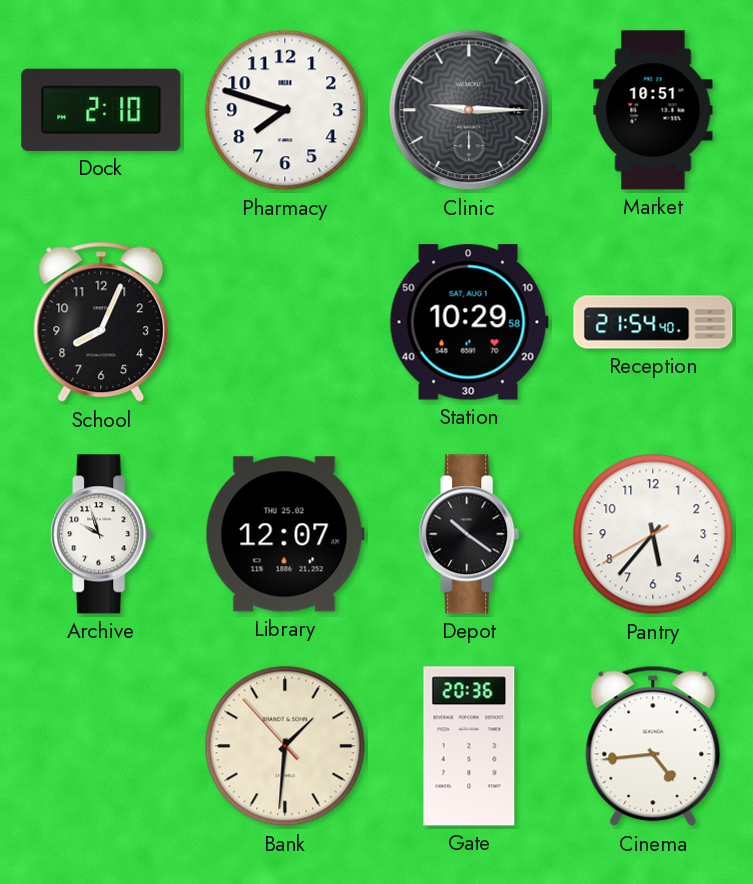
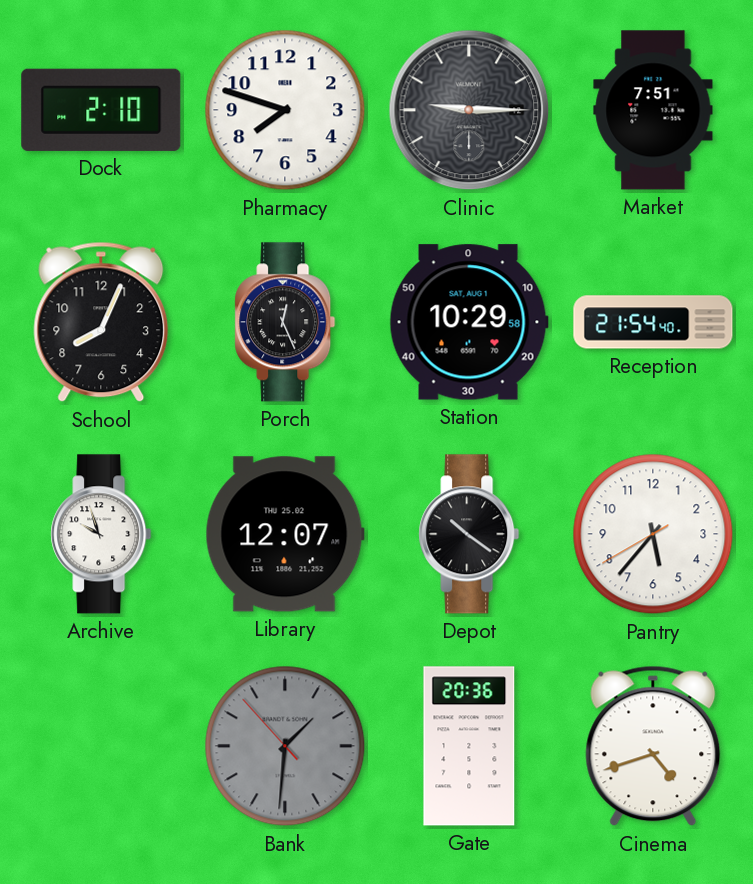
Market: 10:51 -> 7:51
Porch: none -> 12:26
Bank dial: cream -> grey
Cinema: 4:44 -> 4:42
